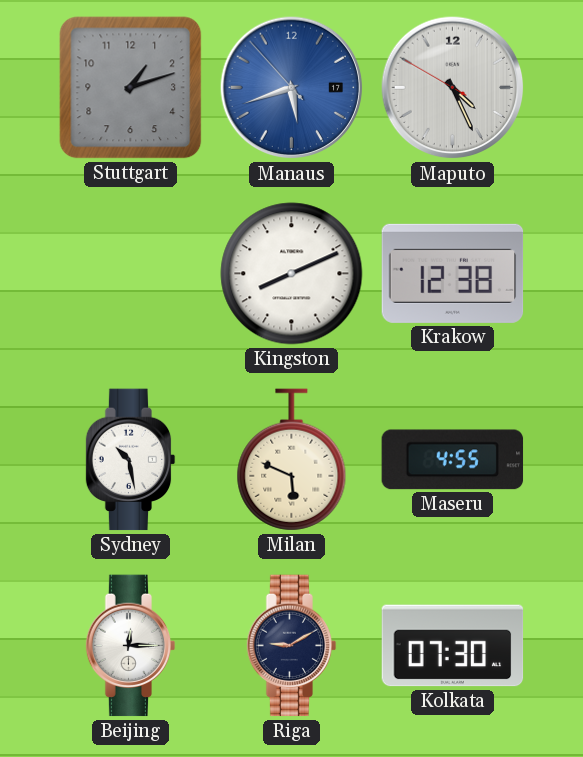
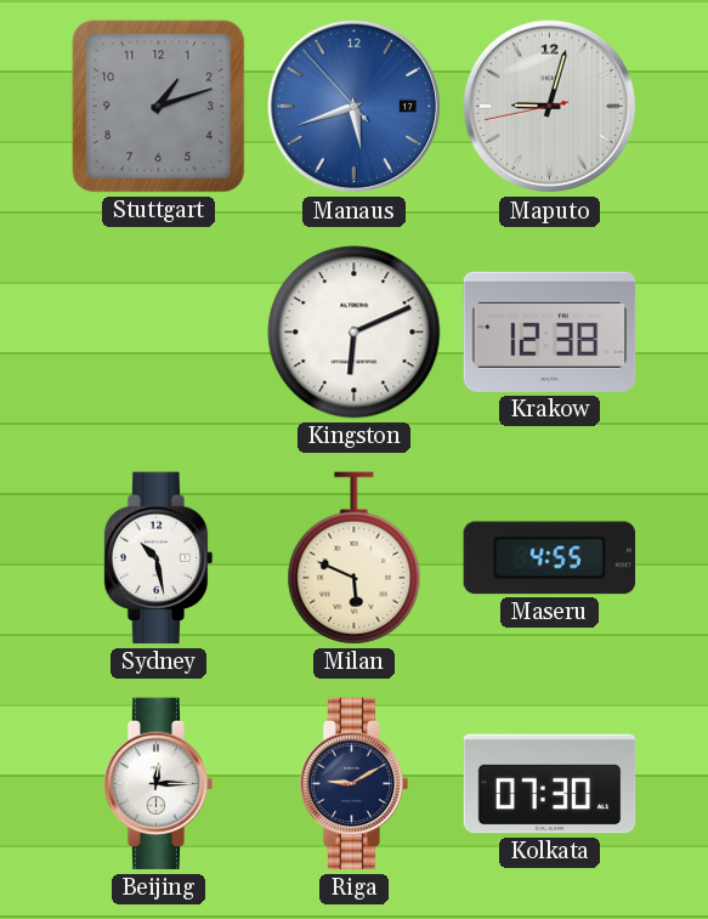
Maputo: 4:25 -> 9:02
Kingston: 8:11 -> 6:11
